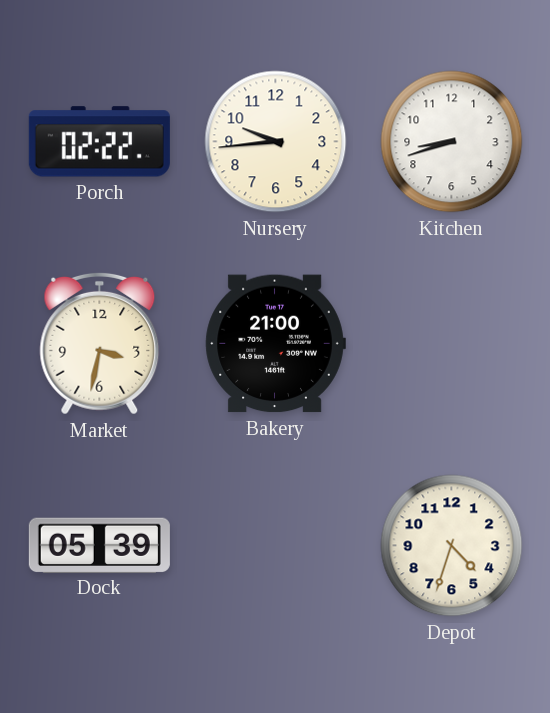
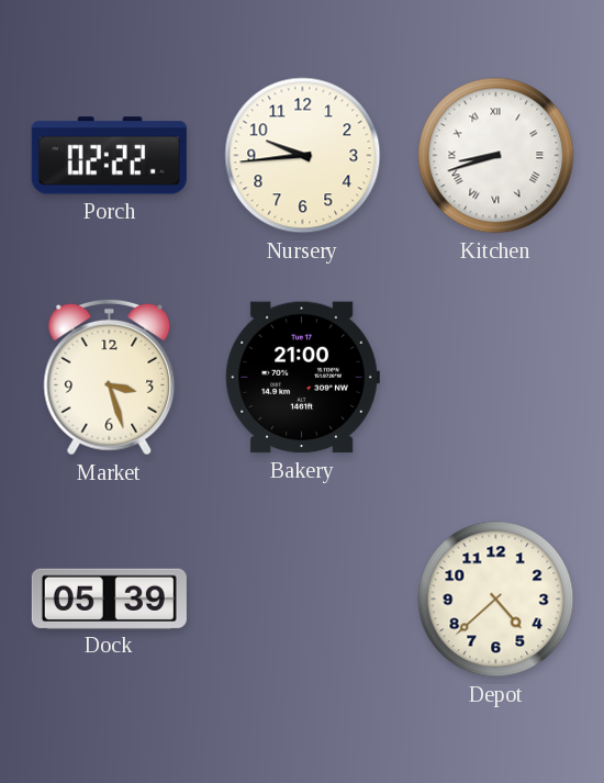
Kitchen numerals: Arabic -> Roman
Market: 3:32 -> 3:27
Depot: 4:33 -> 4:38
